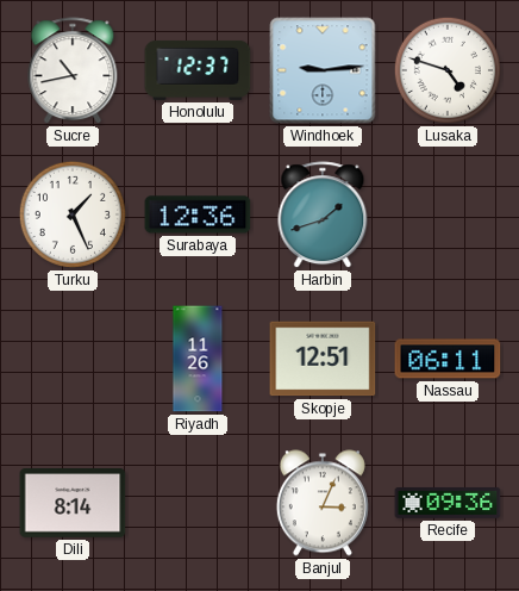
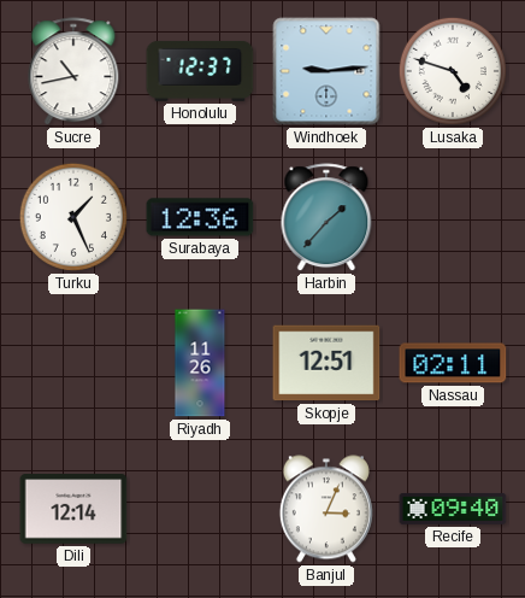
Harbin: 1:42 -> 1:37
Nassau: 06:11 -> 02:11
Dili: 8:14 -> 12:14
Recife: 09:36 -> 09:40
